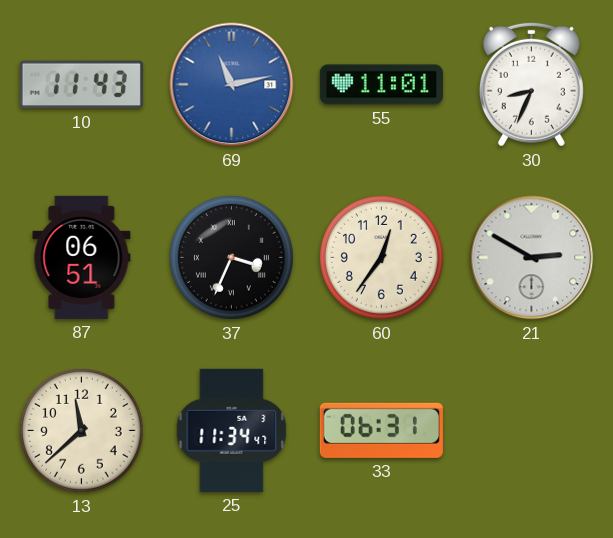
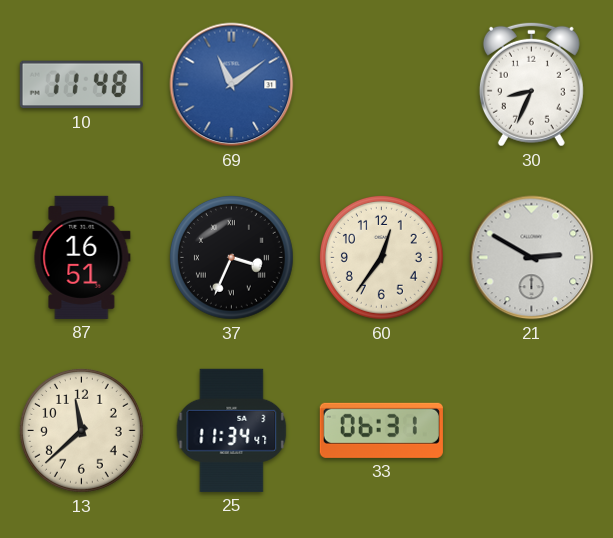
10: 11:43 -> 11:48
69: 11:13 -> 11:09
55: 11:01 -> none
87: 06:51 -> 16:51
